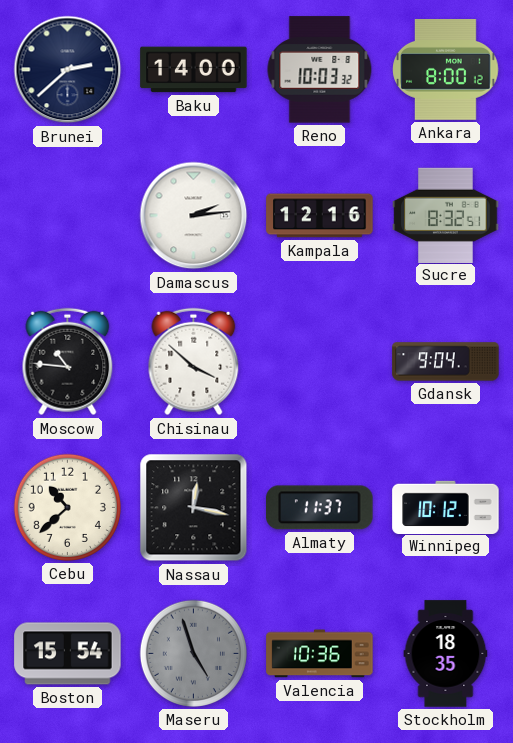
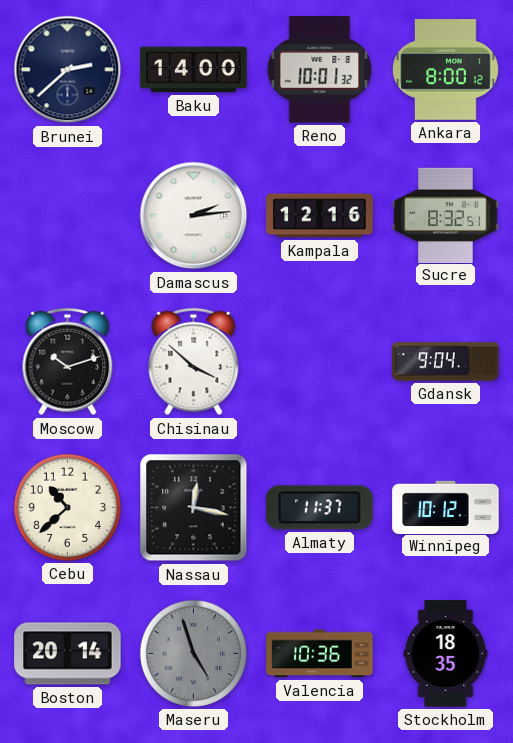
Reno: 10:03 -> 10:01
Moscow: 10:46 -> 10:12
Boston: 15:54 -> 20:14
